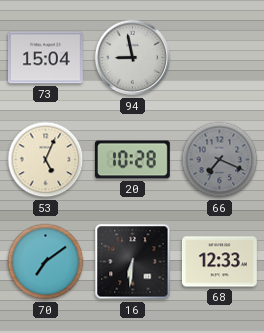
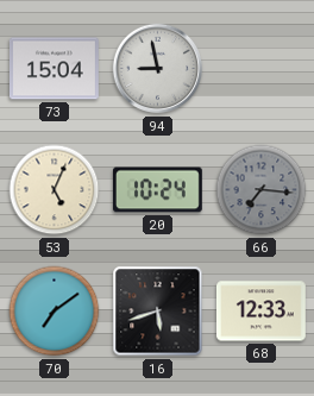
20: 10:28 -> 10:24
66: 7:19 -> 7:16
16: 6:31 -> 5:42
